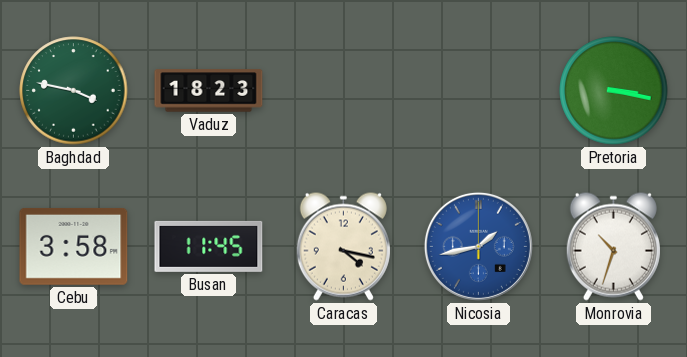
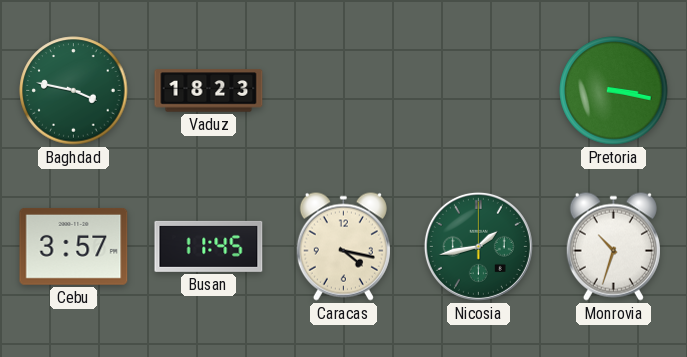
Cebu: 3:58 -> 3:57
Nicosia dial: blue -> green
